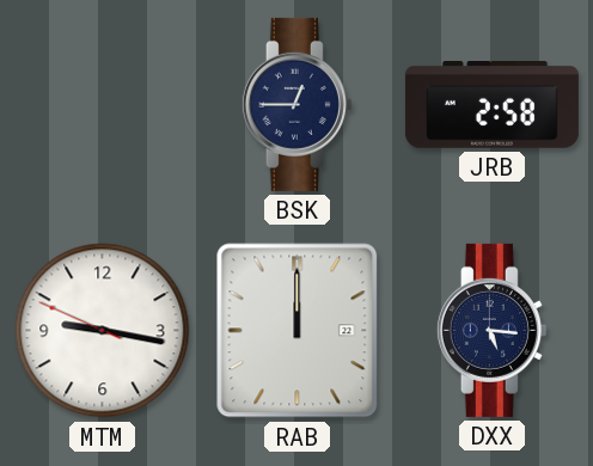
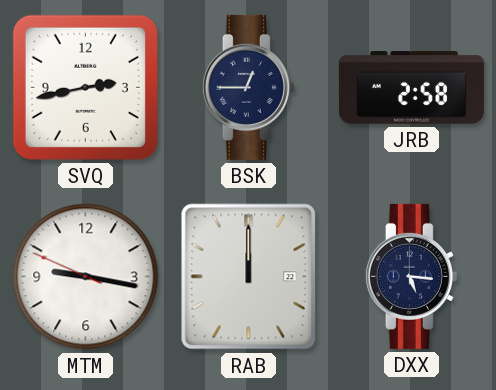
SVQ: none -> 2:43
